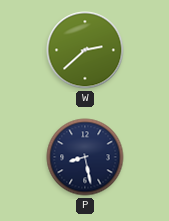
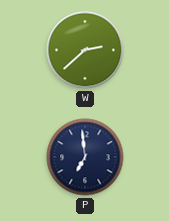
P: 8:28 -> 6:59
